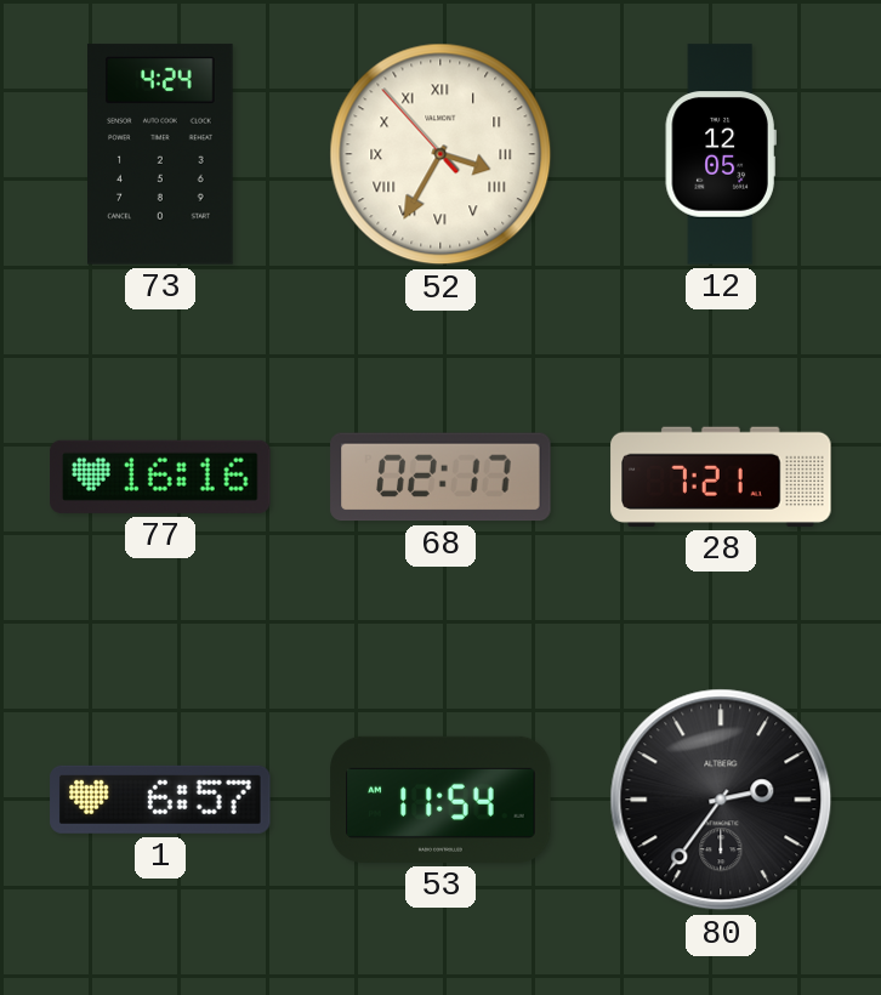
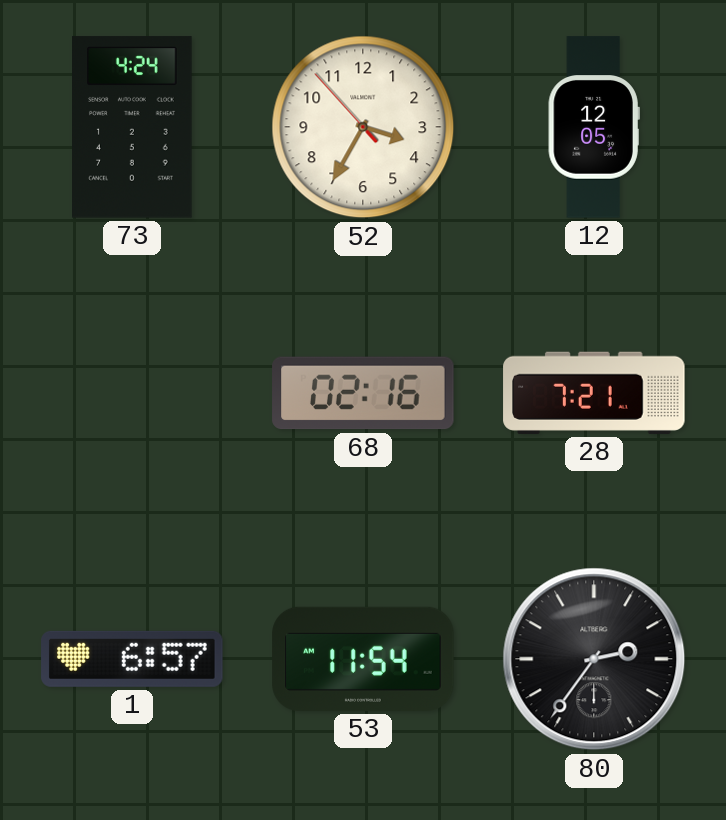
52 numerals: Roman -> Arabic
77: 16:16 -> none
68: 02:17 -> 02:16
